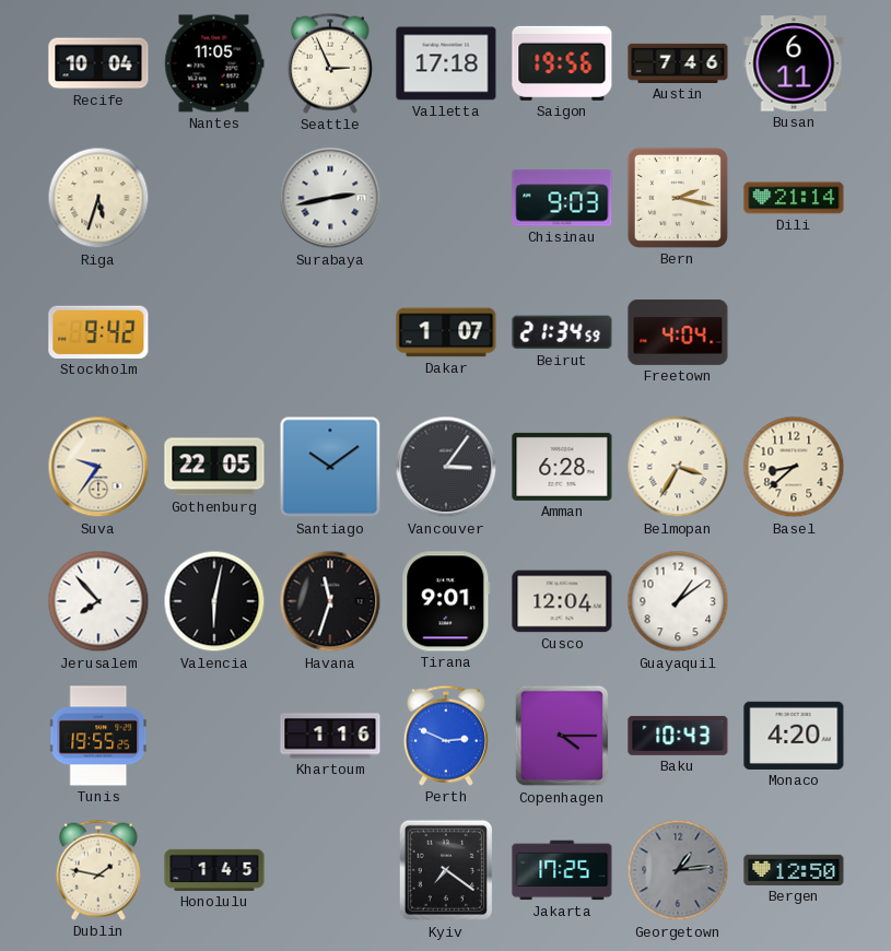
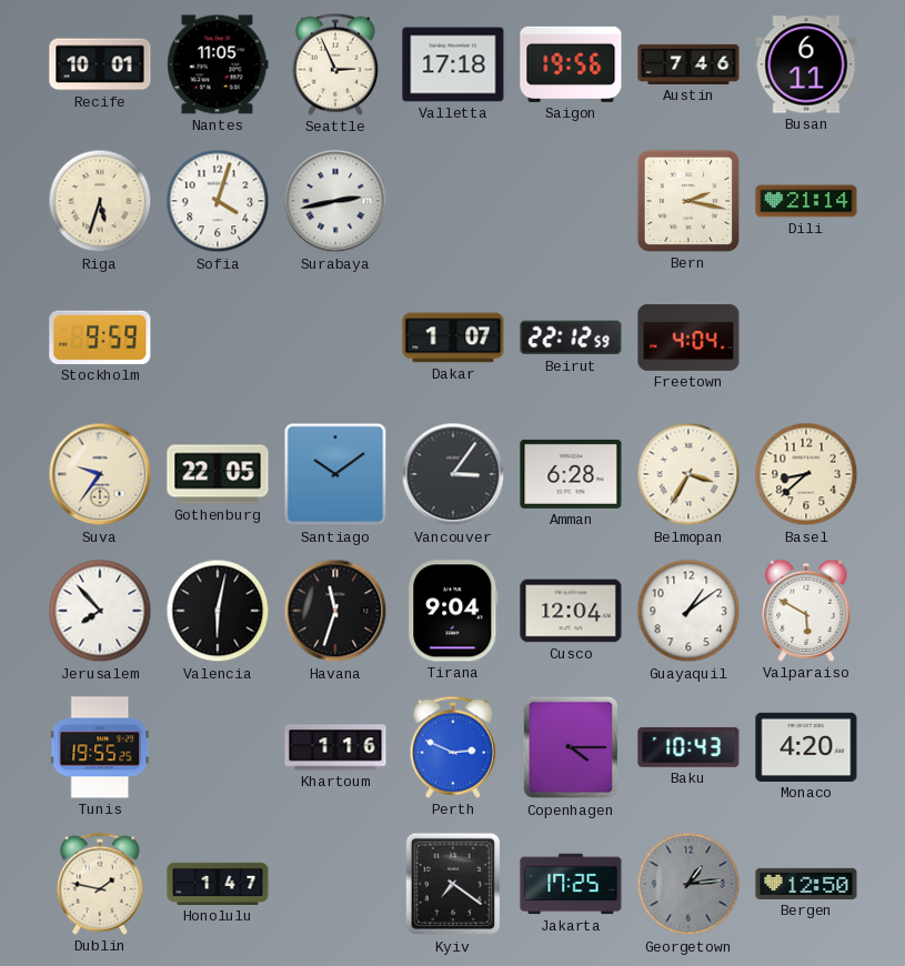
Recife: 10:04 -> 10:01
Sofia: none -> 4:03
Chisinau: 9:03 -> none
Stockholm: 9:42 -> 9:59
Beirut: 21:34 -> 22:12
Tirana: 9:01 -> 9:04
Valparaiso: none -> 5:50
Honolulu: 1:45 -> 1:47
